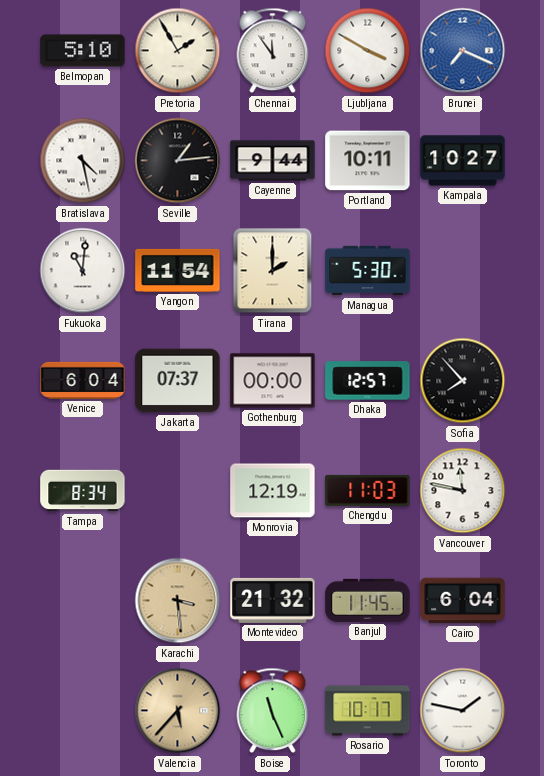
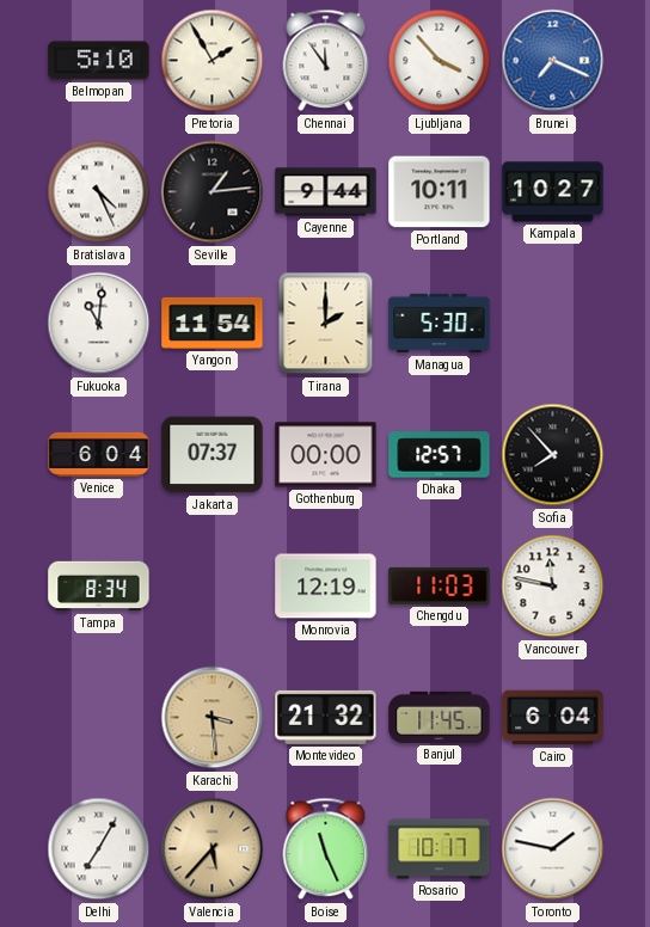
Ljubljana: 3:50 -> 3:53
Bratislava: 4:28 -> 4:26
Delhi: none -> 7:05
